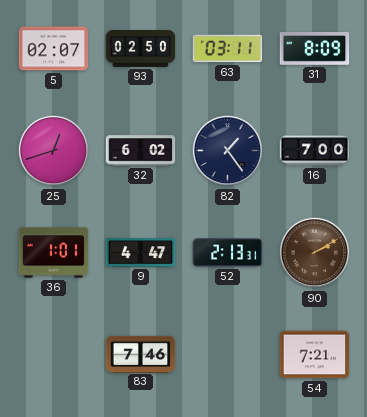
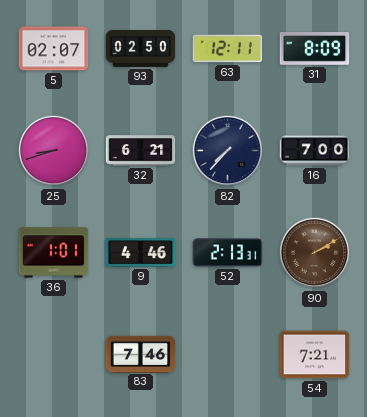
63: 03:11 -> 12:11
25: 12:42 -> 8:42
32: 6:02 -> 6:21
82: 1:24 -> 7:37
9: 4:47 -> 4:46
